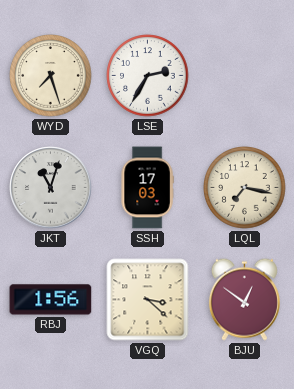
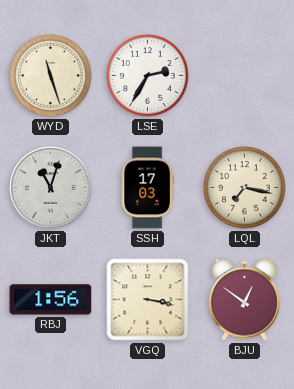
WYD: 7:27 -> 11:27
VGQ: 3:22 -> 3:17
